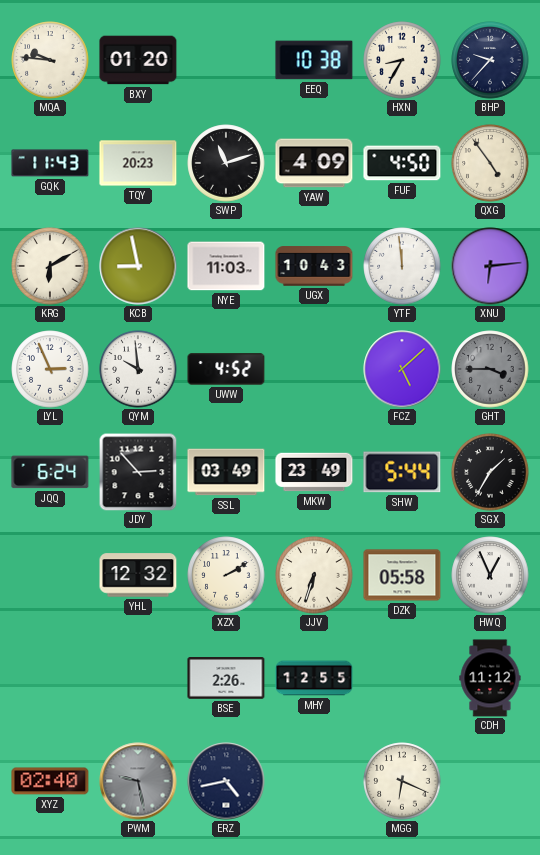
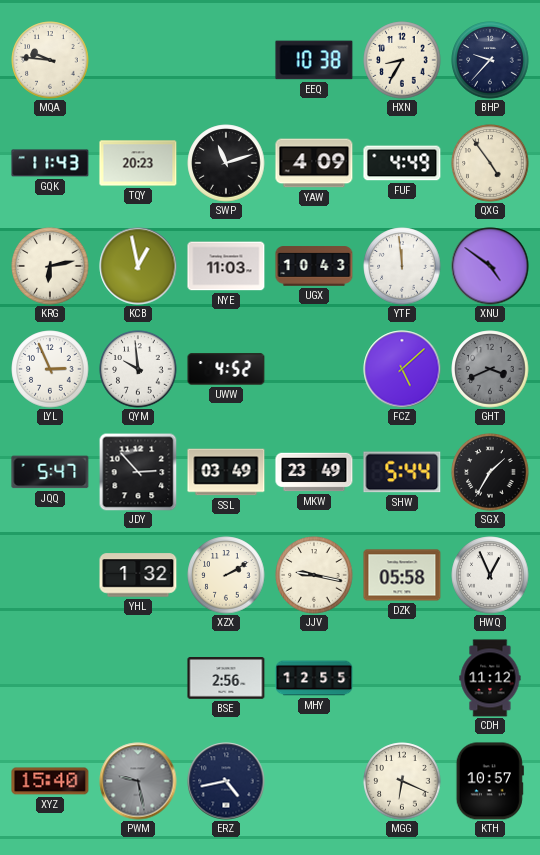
BXY: 01:20 -> none
FUF: 4:50 -> 4:49
KRG: 6:10 -> 6:13
KCB: 8:58 -> 12:58
XNU: 6:14 -> 4:51
GHT: 3:45 -> 3:41
JQQ: 6:24 -> 5:47
YHL: 12:32 -> 1:32
JJV: 6:33 -> 9:17
BSE: 2:26 -> 2:56
XYZ: 02:40 -> 15:40
KTH: none -> 10:57
